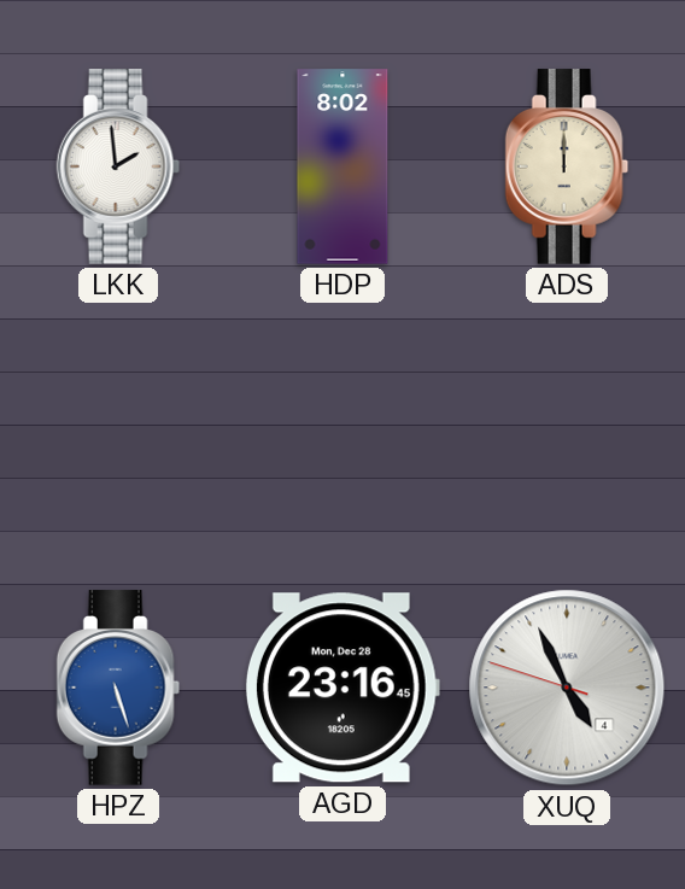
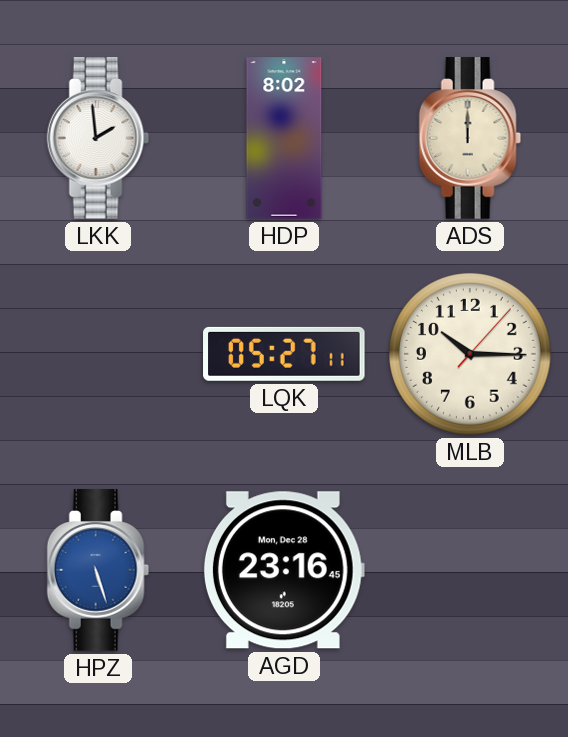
LQK: none -> 05:27
MLB: none -> 10:15
XUQ: 4:55 -> none
